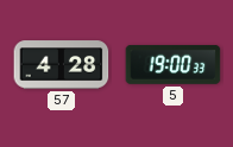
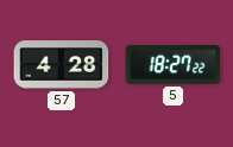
5: 19:00 -> 18:27
